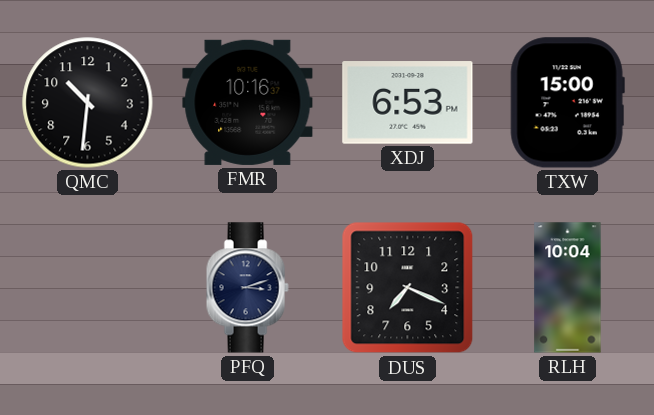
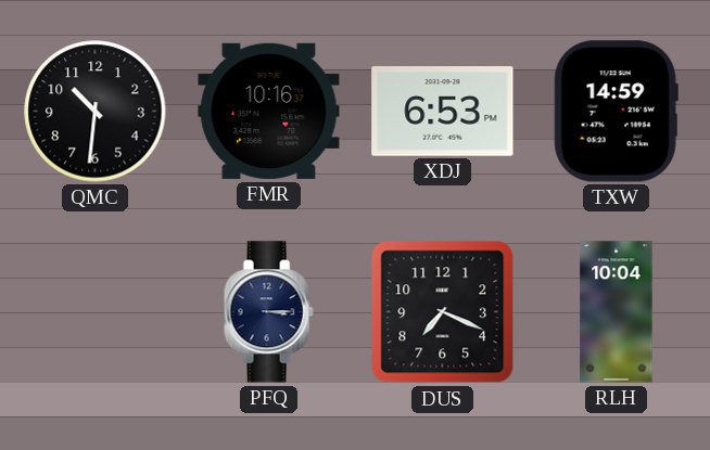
TXW: 15:00 -> 14:59
PFQ: 3:12 -> 3:15
